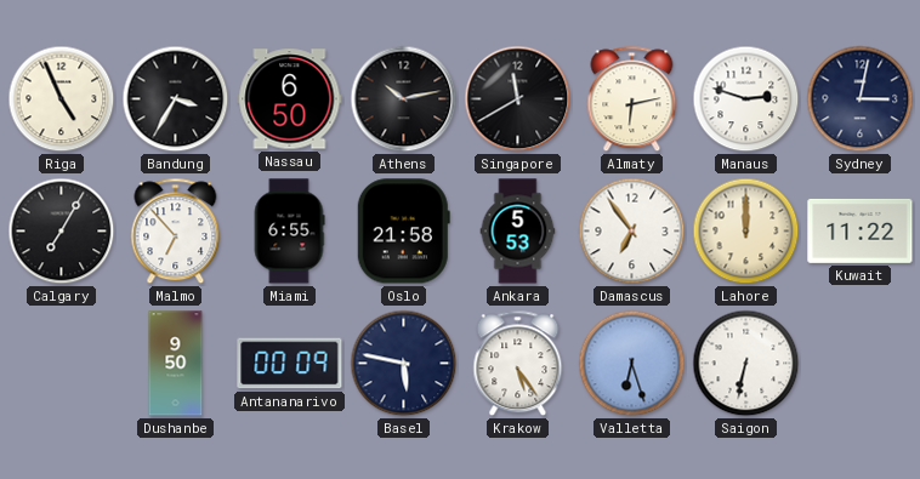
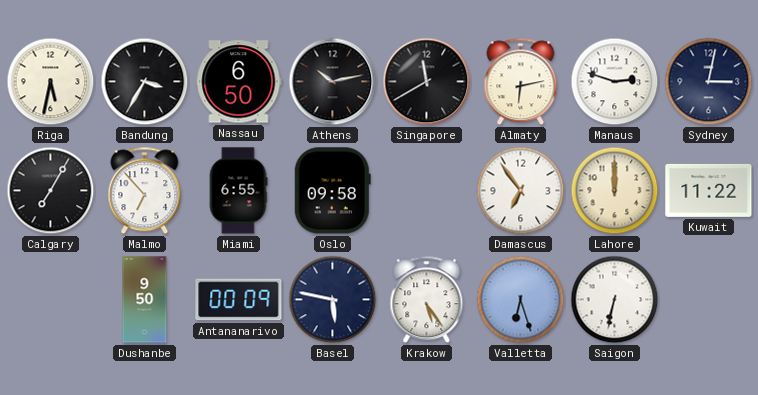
Riga: 4:56 -> 5:32
Oslo: 21:58 -> 09:58
Ankara: 5:53 -> none
